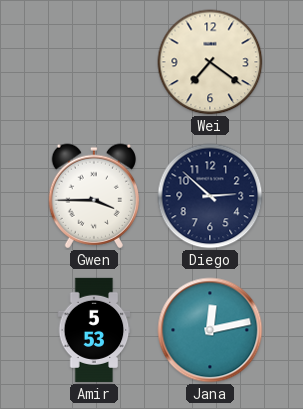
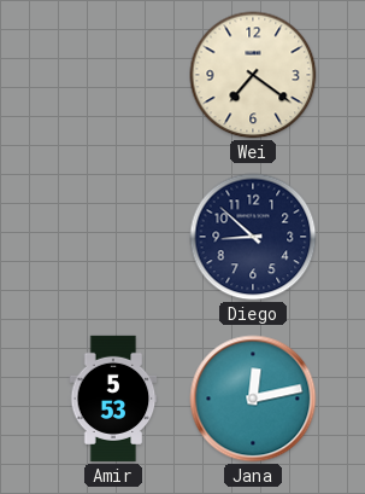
Gwen: 3:45 -> none
Diego: 2:52 -> 8:52
